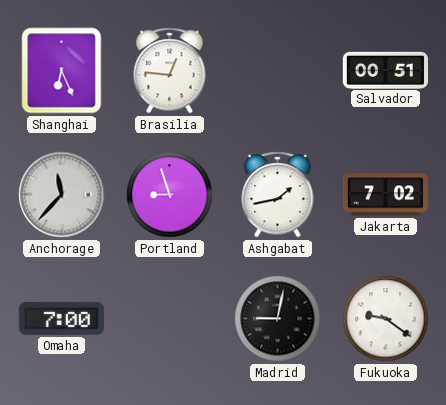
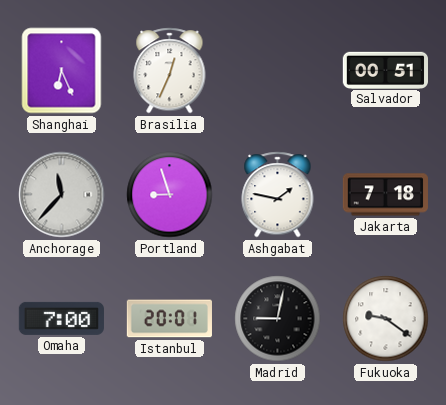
Brasilia: 12:46 -> 12:34
Ashgabat: 1:43 -> 1:47
Jakarta: 7:02 -> 7:18
Istanbul: none -> 20:01
